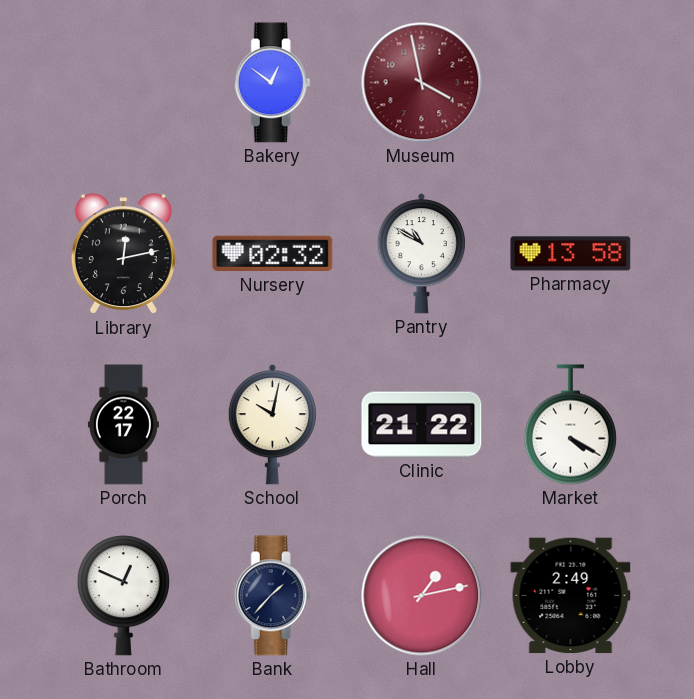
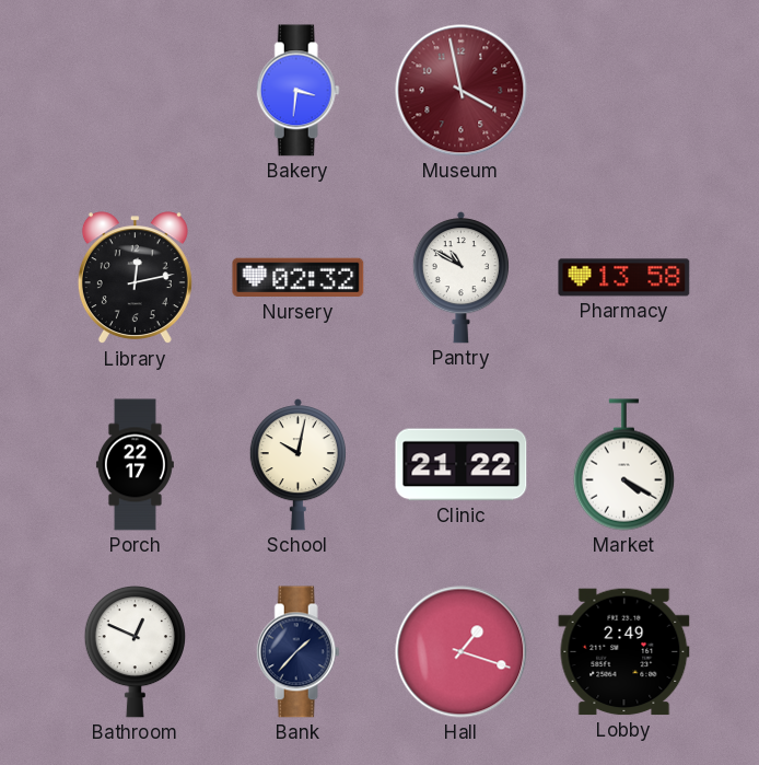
Bakery: 12:51 -> 3:31
Hall: 1:13 -> 1:18
